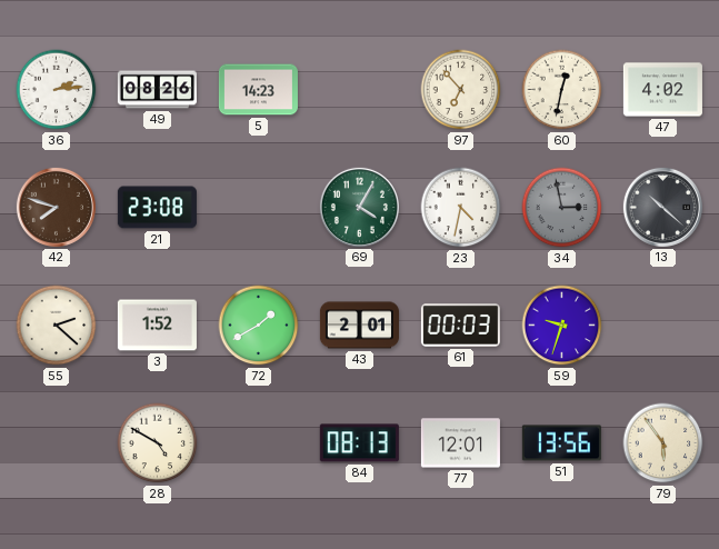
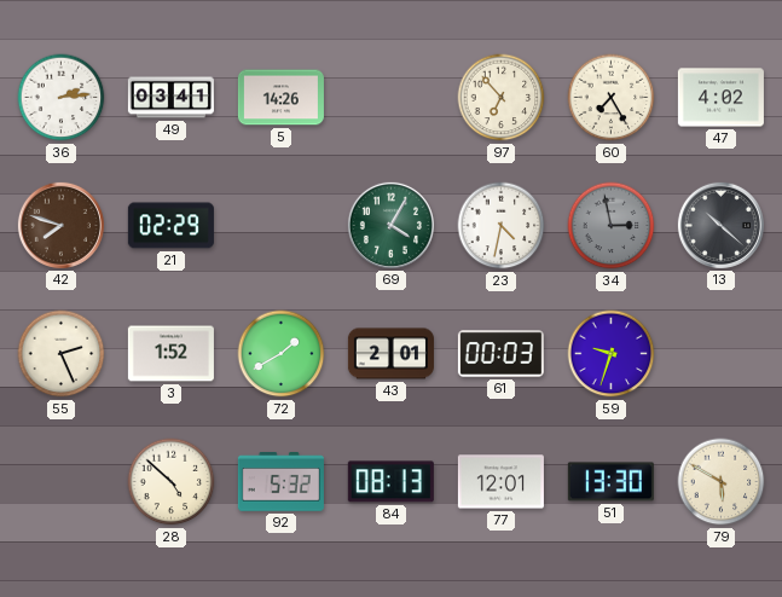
49: 08:26 -> 03:41
5: 14:23 -> 14:26
60: 12:32 -> 7:25
21: 23:08 -> 02:29
55: 2:22 -> 2:26
28: 4:50 -> 4:52
92: none -> 5:32
51: 13:56 -> 13:30
79: 5:54 -> 5:50
